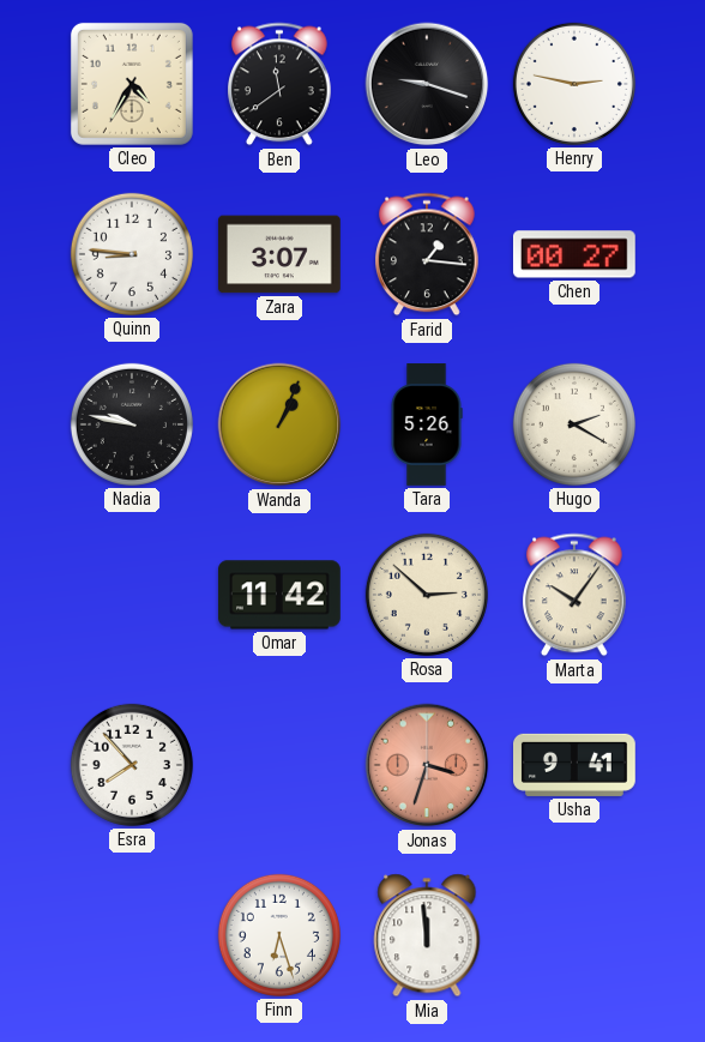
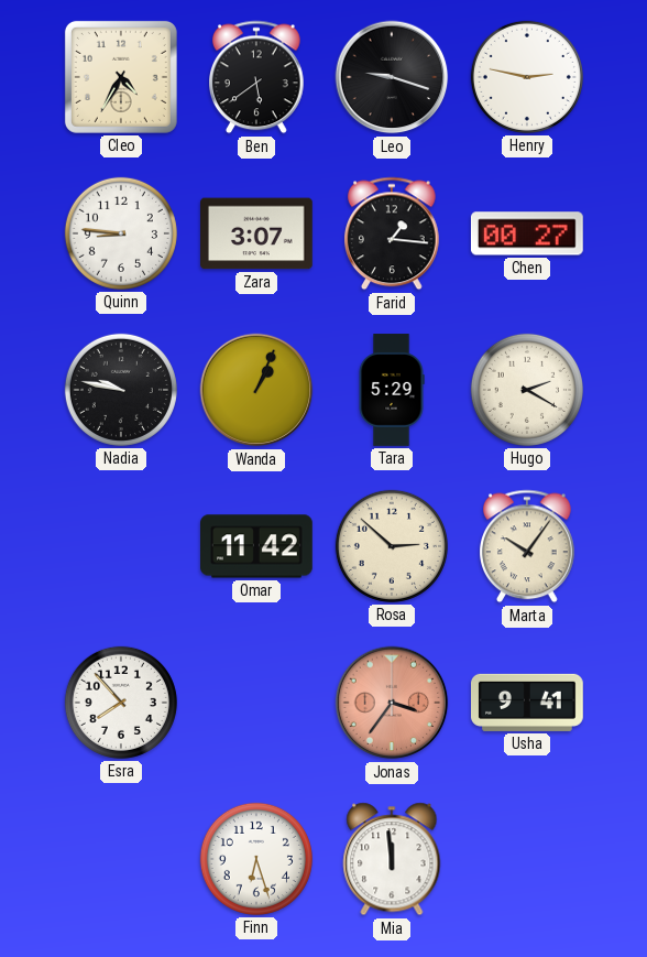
Ben: 11:39 -> 5:39
Tara: 5:26 -> 5:29
Jonas: 3:33 -> 3:36
